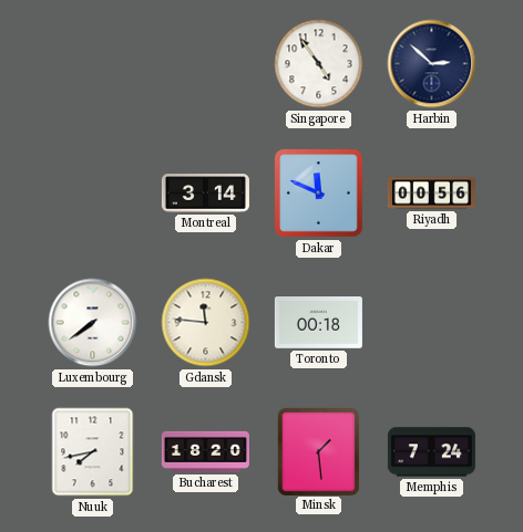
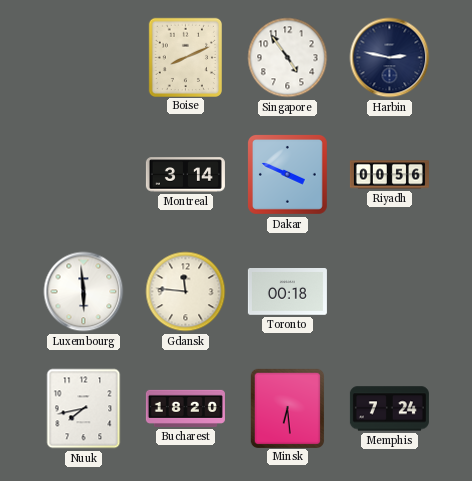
Boise: none -> 8:11
Harbin: 2:52 -> 2:47
Dakar: 11:49 -> 3:49
Luxembourg: 7:39 -> 5:59
Minsk: 1:29 -> 6:29
